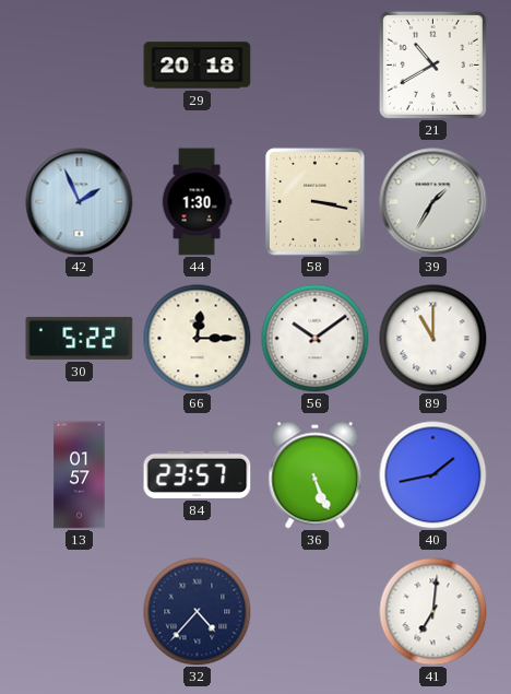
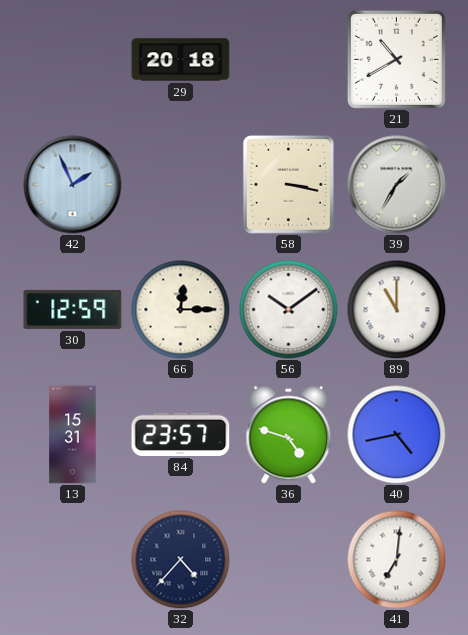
44: 1:30 -> none
30: 5:22 -> 12:59
13: 01:57 -> 15:31
36: 5:26 -> 4:48
40: 1:43 -> 4:43
